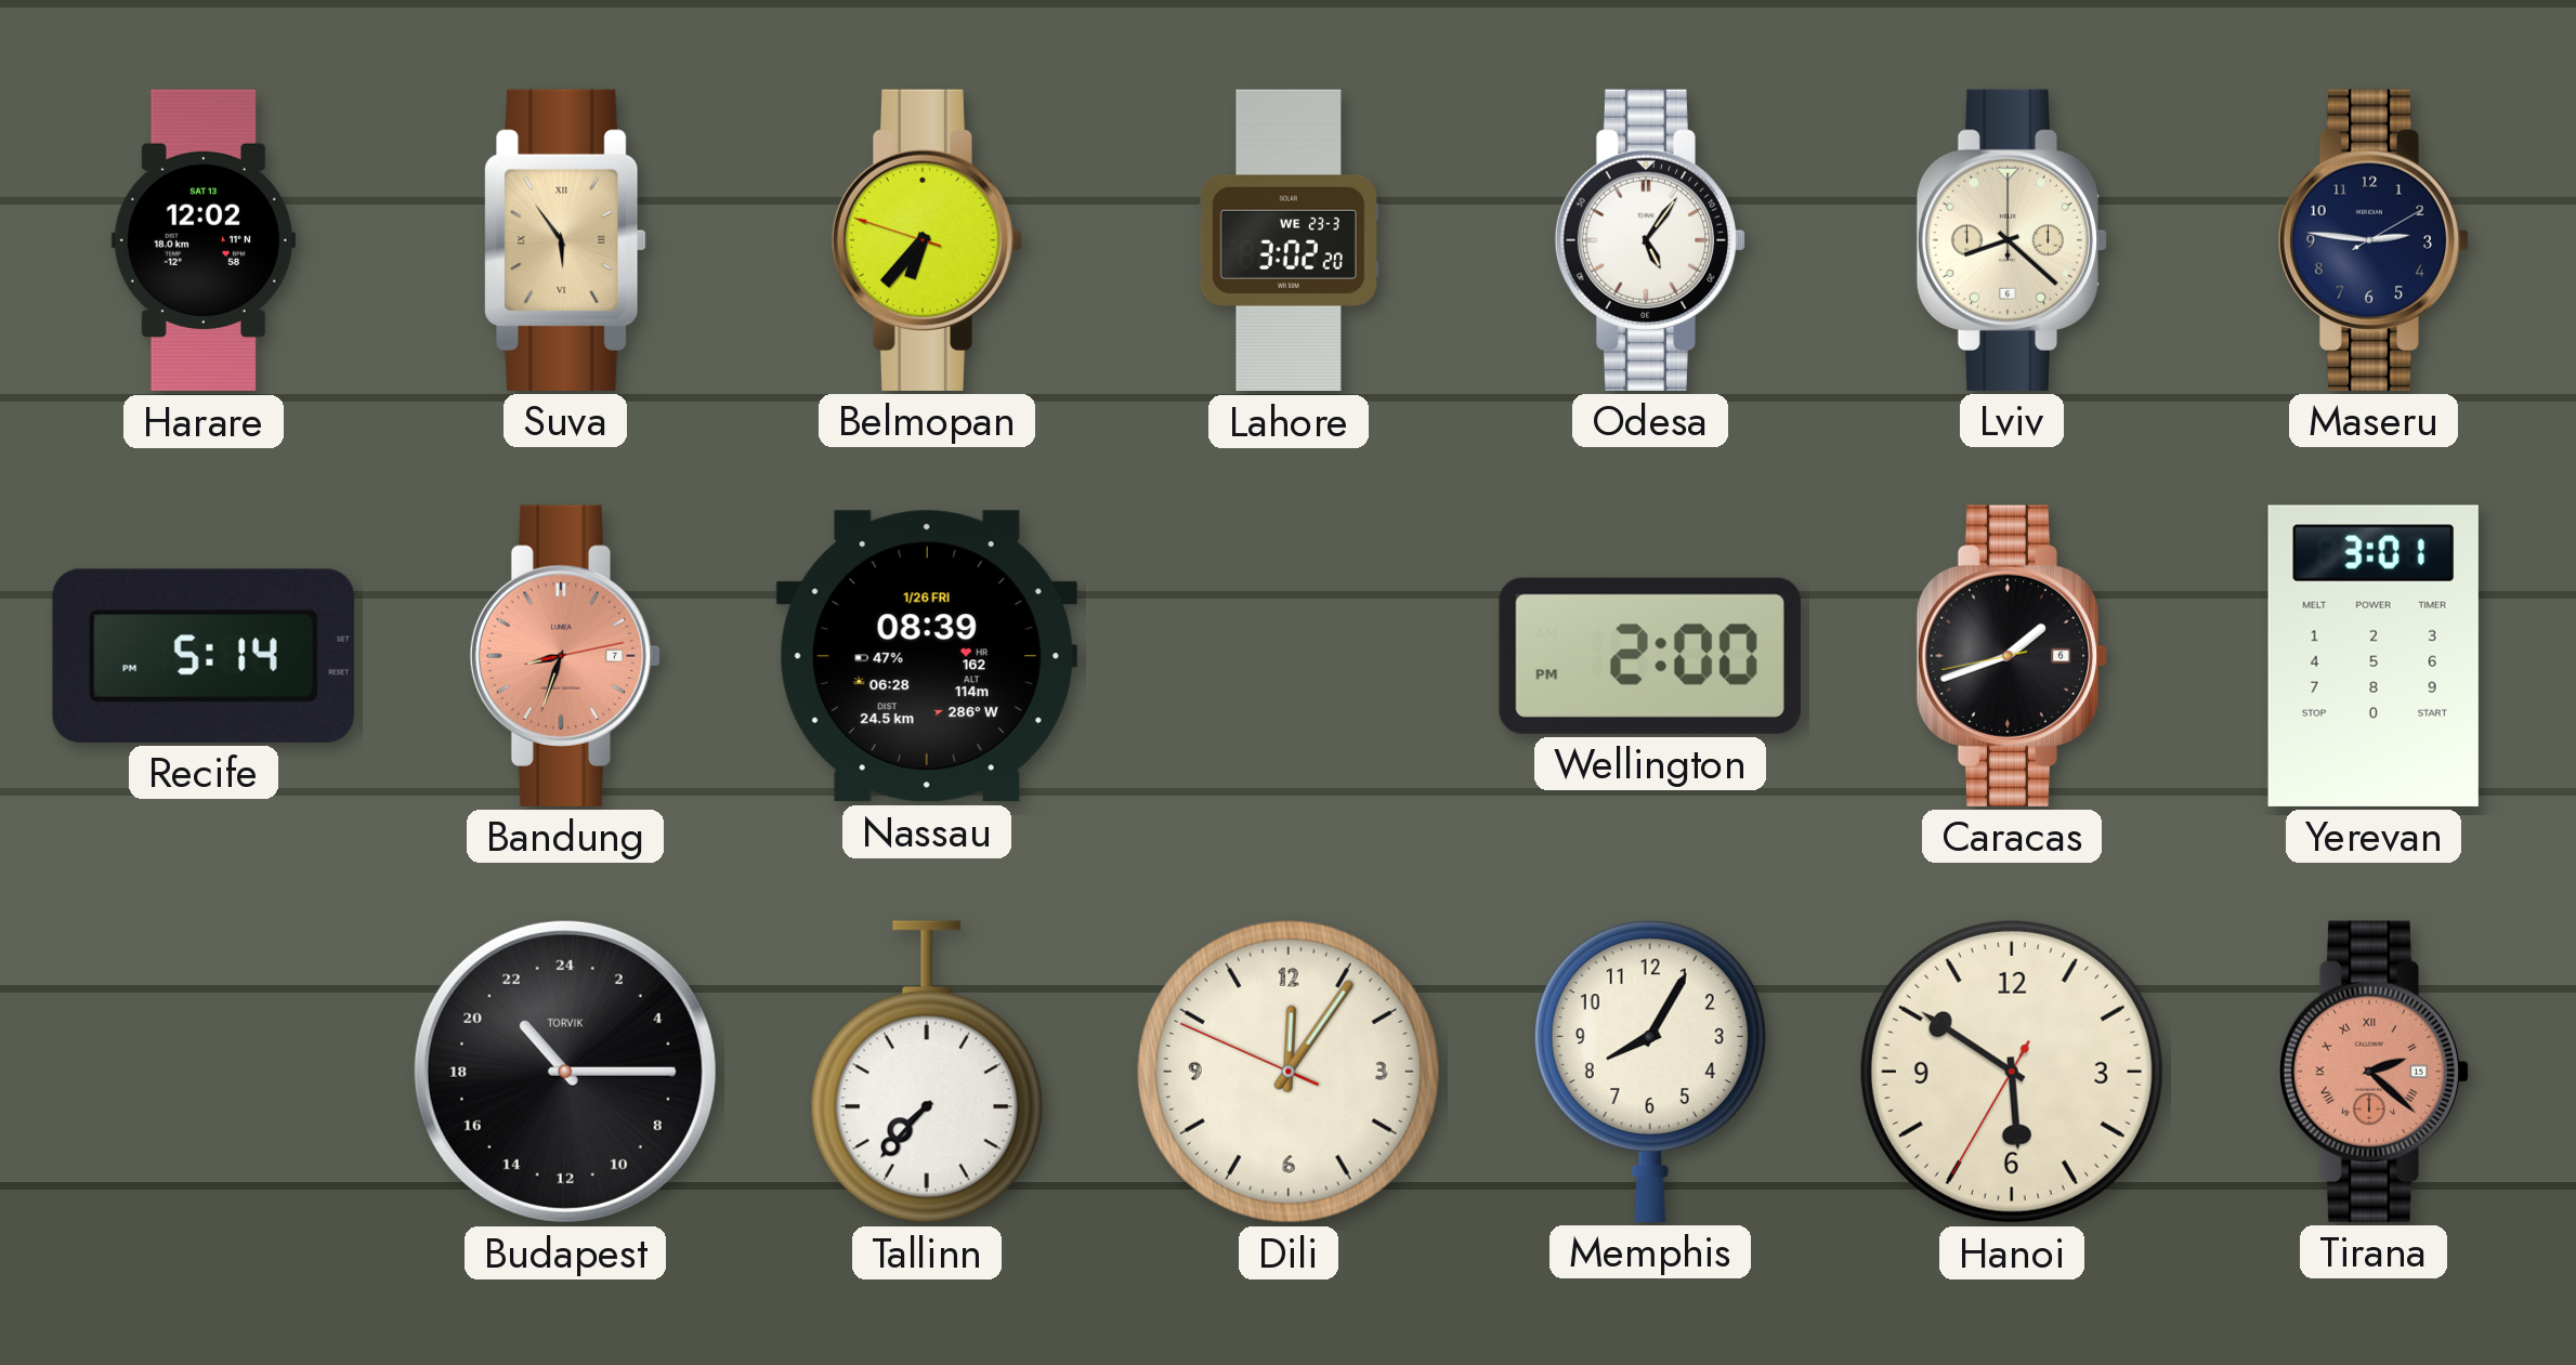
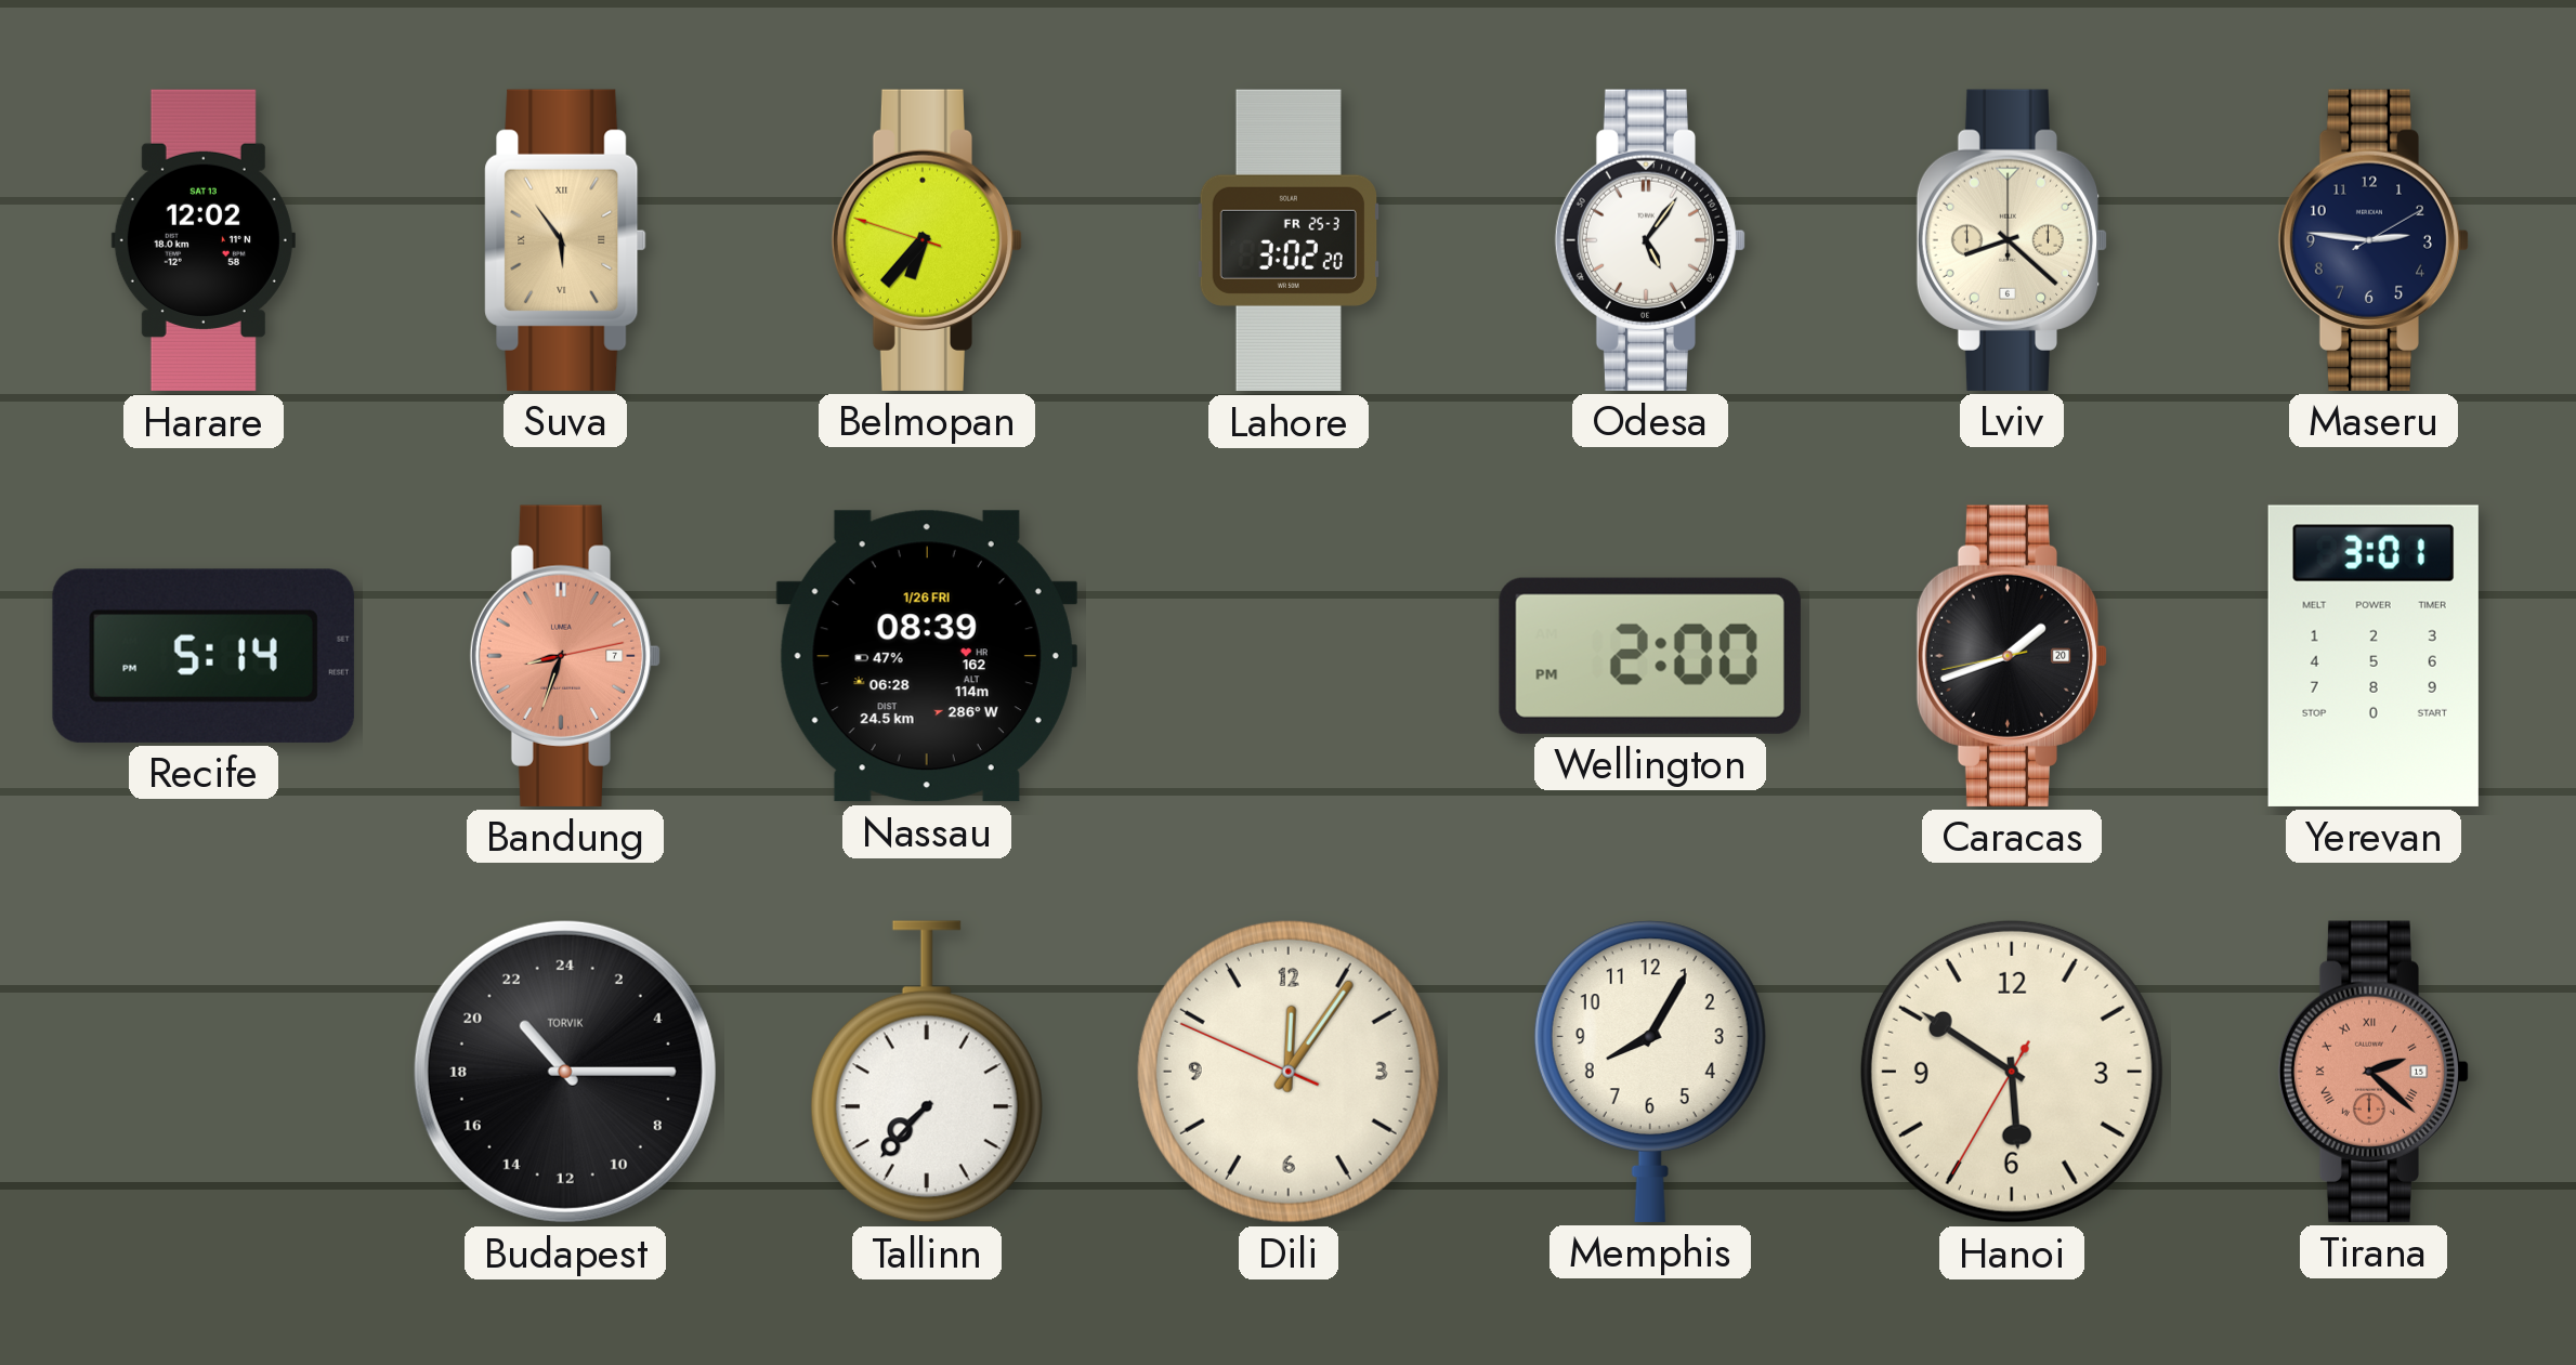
Lahore date: WE 23-3 -> FR 25-3
Caracas date: 6 -> 20
